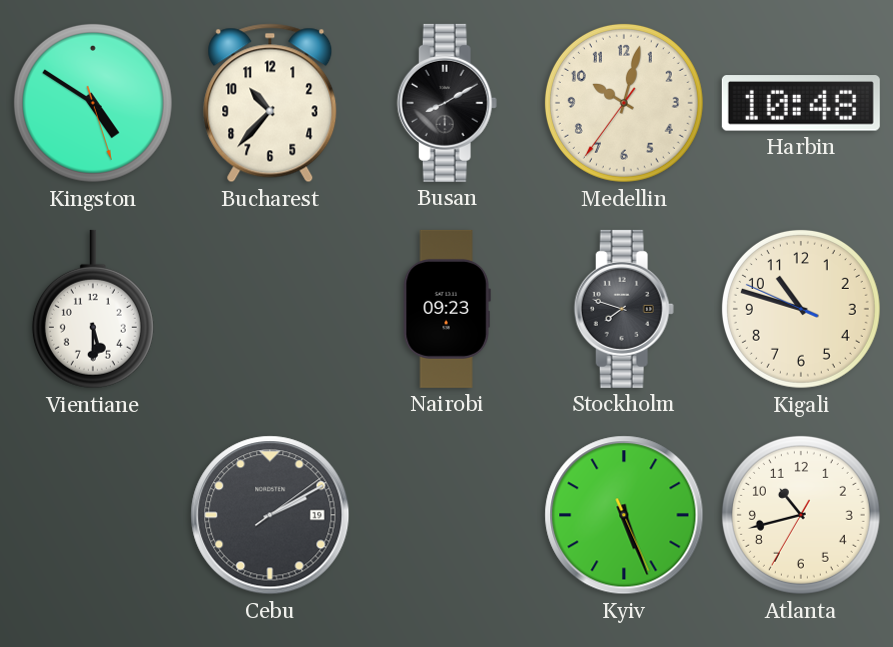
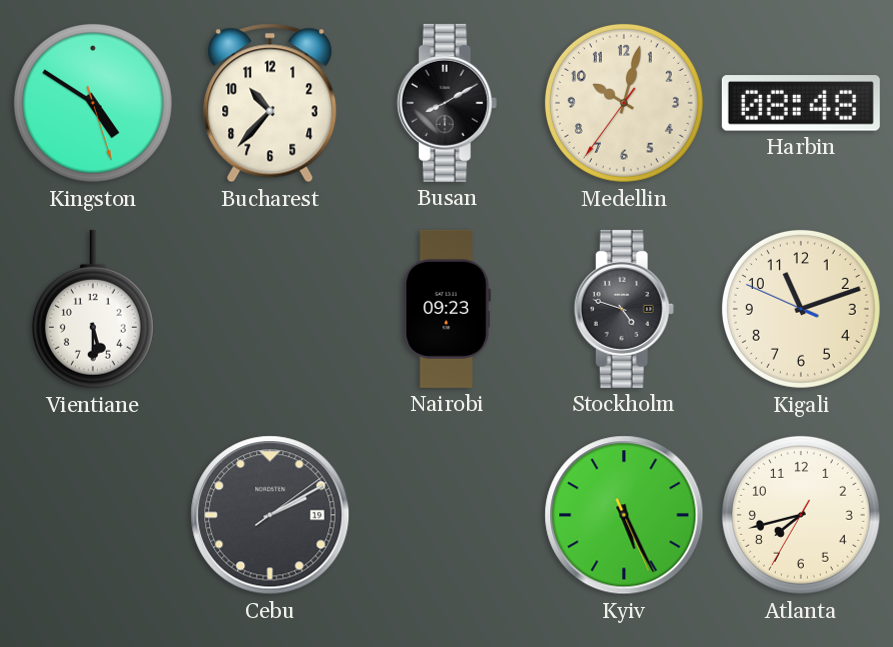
Harbin: 10:48 -> 08:48
Stockholm: 7:48 -> 4:48
Kigali: 10:47 -> 11:11
Kyiv: 5:26 -> 5:25
Atlanta: 10:42 -> 7:42
